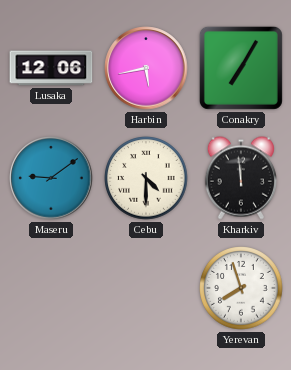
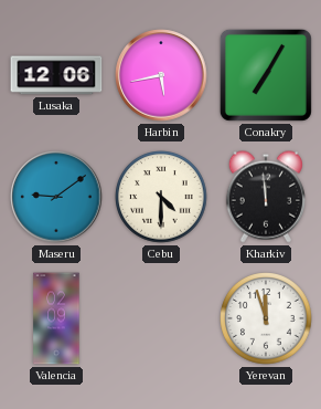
Valencia: none -> 02:09
Yerevan: 7:57 -> 11:57
